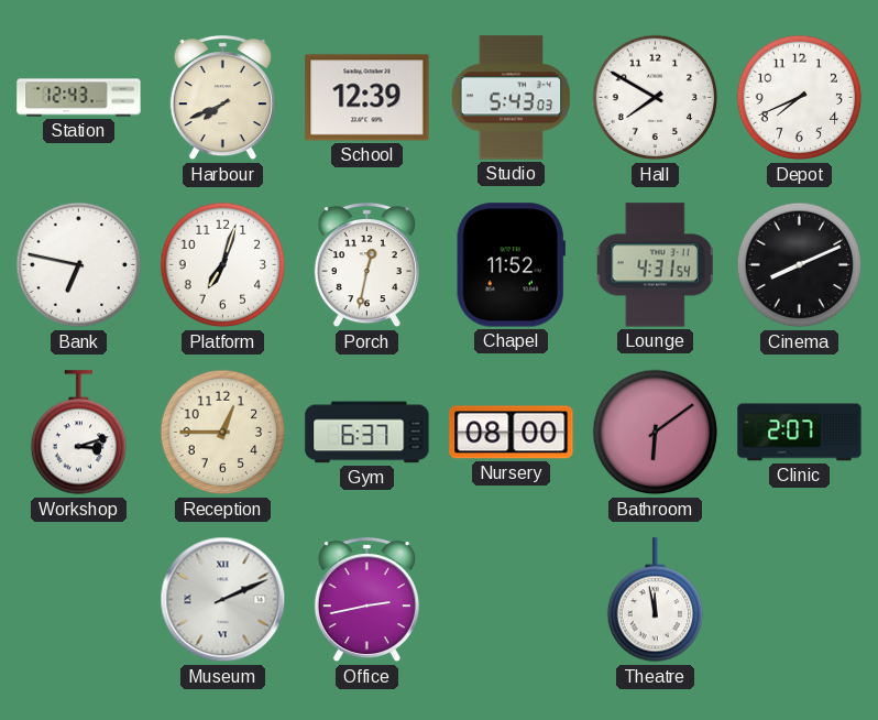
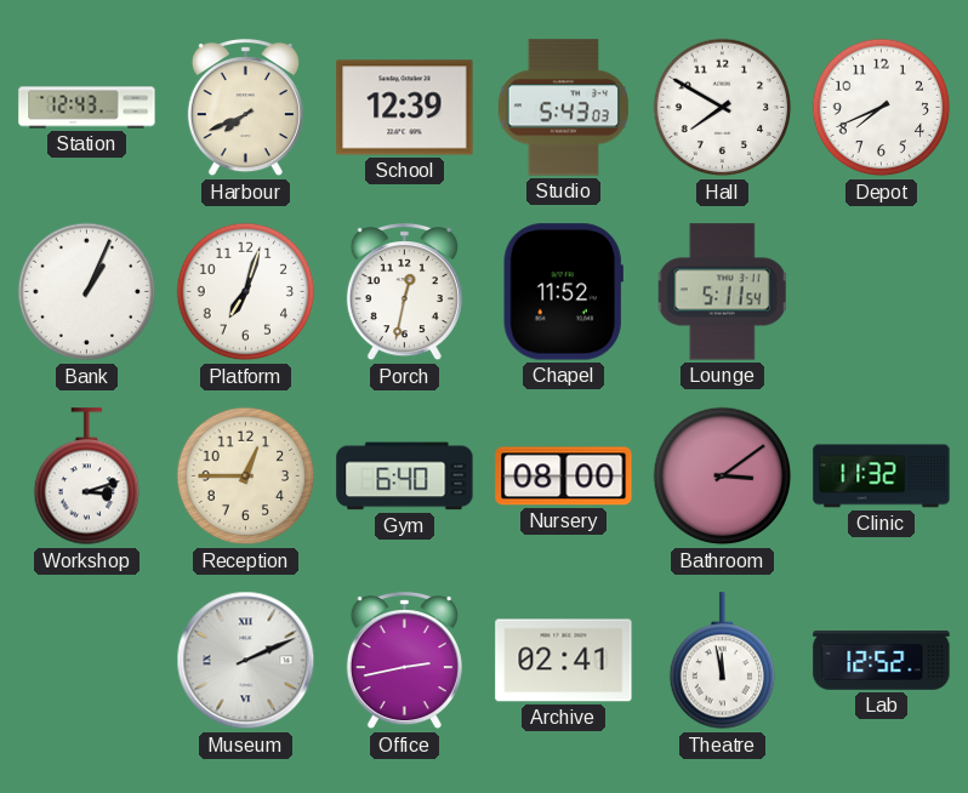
Bank: 6:47 -> 1:04
Lounge: 4:31 -> 5:11
Cinema: 8:11 -> none
Gym: 6:37 -> 6:40
Bathroom: 6:09 -> 3:09
Clinic: 2:07 -> 11:32
Archive: none -> 02:41
Lab: none -> 12:52
